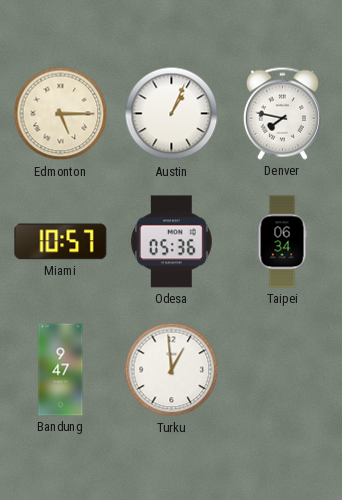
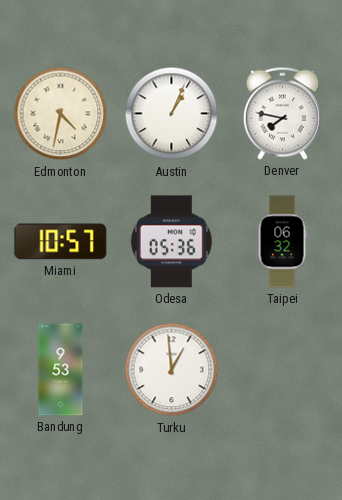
Edmonton: 5:15 -> 4:32
Taipei: 06:34 -> 06:32
Bandung: 9:47 -> 9:53
